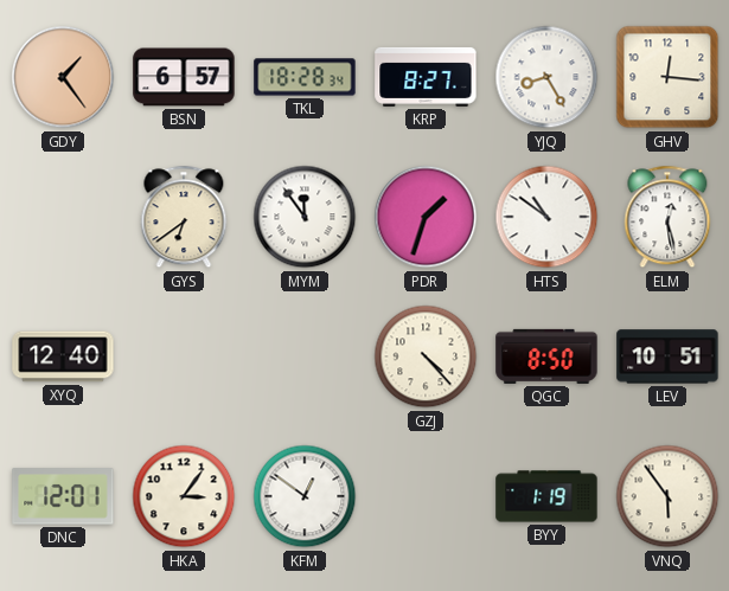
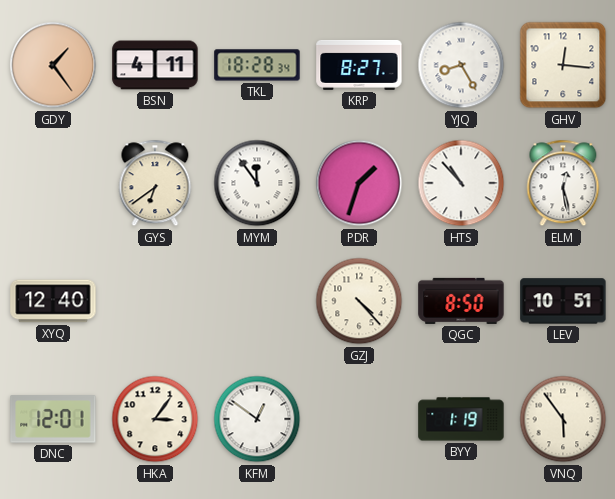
BSN: 6:57 -> 4:11
HTS: 10:51 -> 10:53
